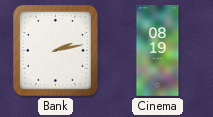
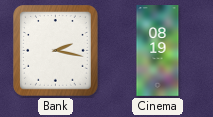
Bank: 2:13 -> 2:17
